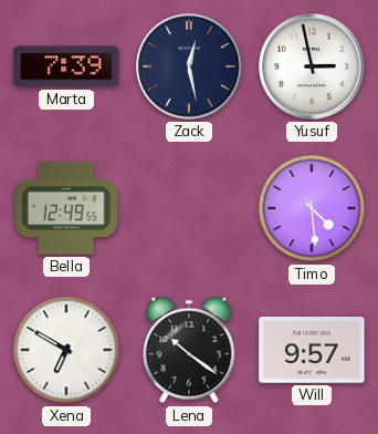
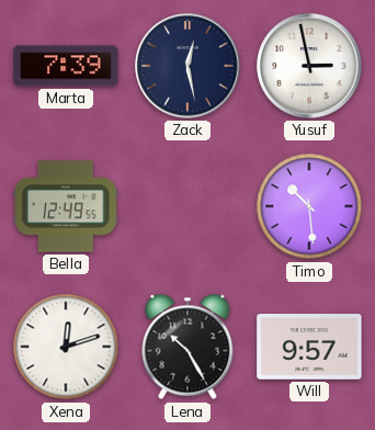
Timo: 4:29 -> 10:29
Xena: 6:50 -> 12:12
Lena: 10:21 -> 10:25
